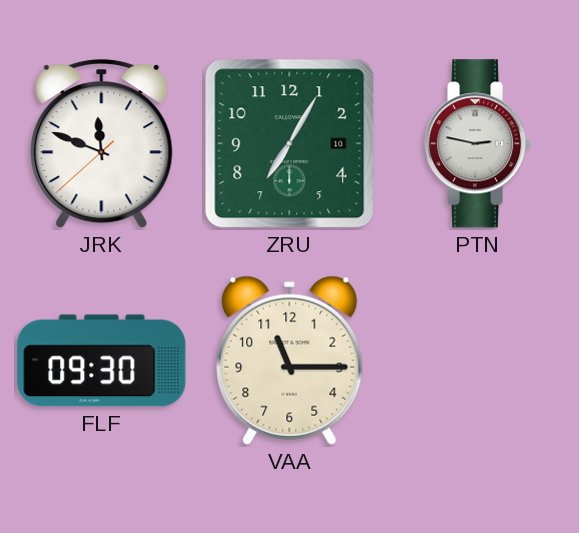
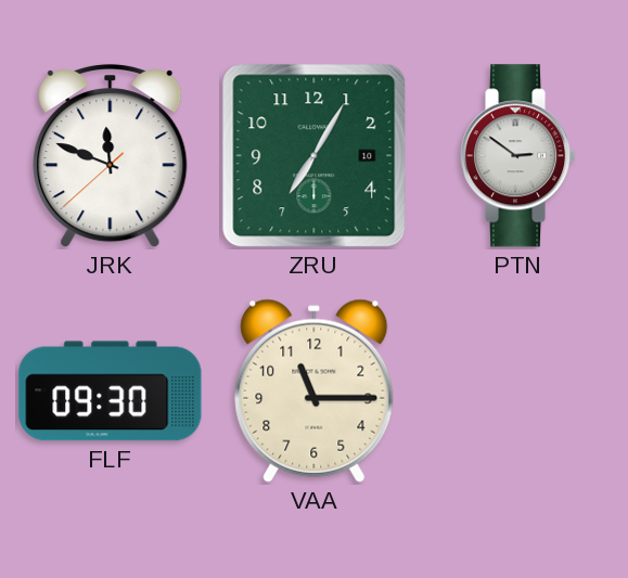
PTN: 2:47 -> 2:51
